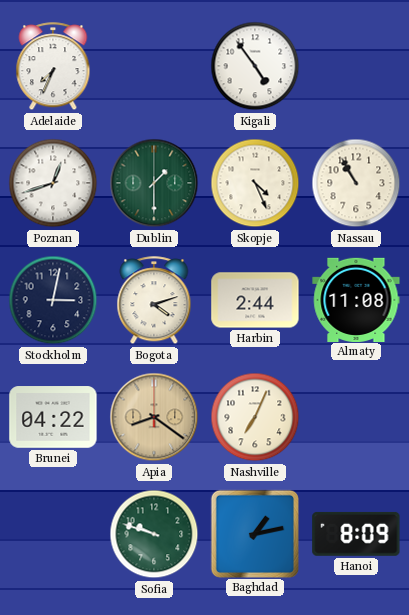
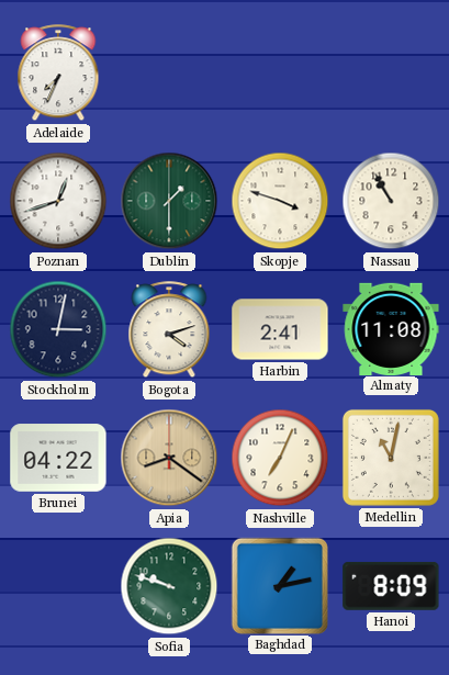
Kigali: 4:54 -> none
Skopje: 4:26 -> 3:48
Harbin: 2:44 -> 2:41
Medellin: none -> 11:02
